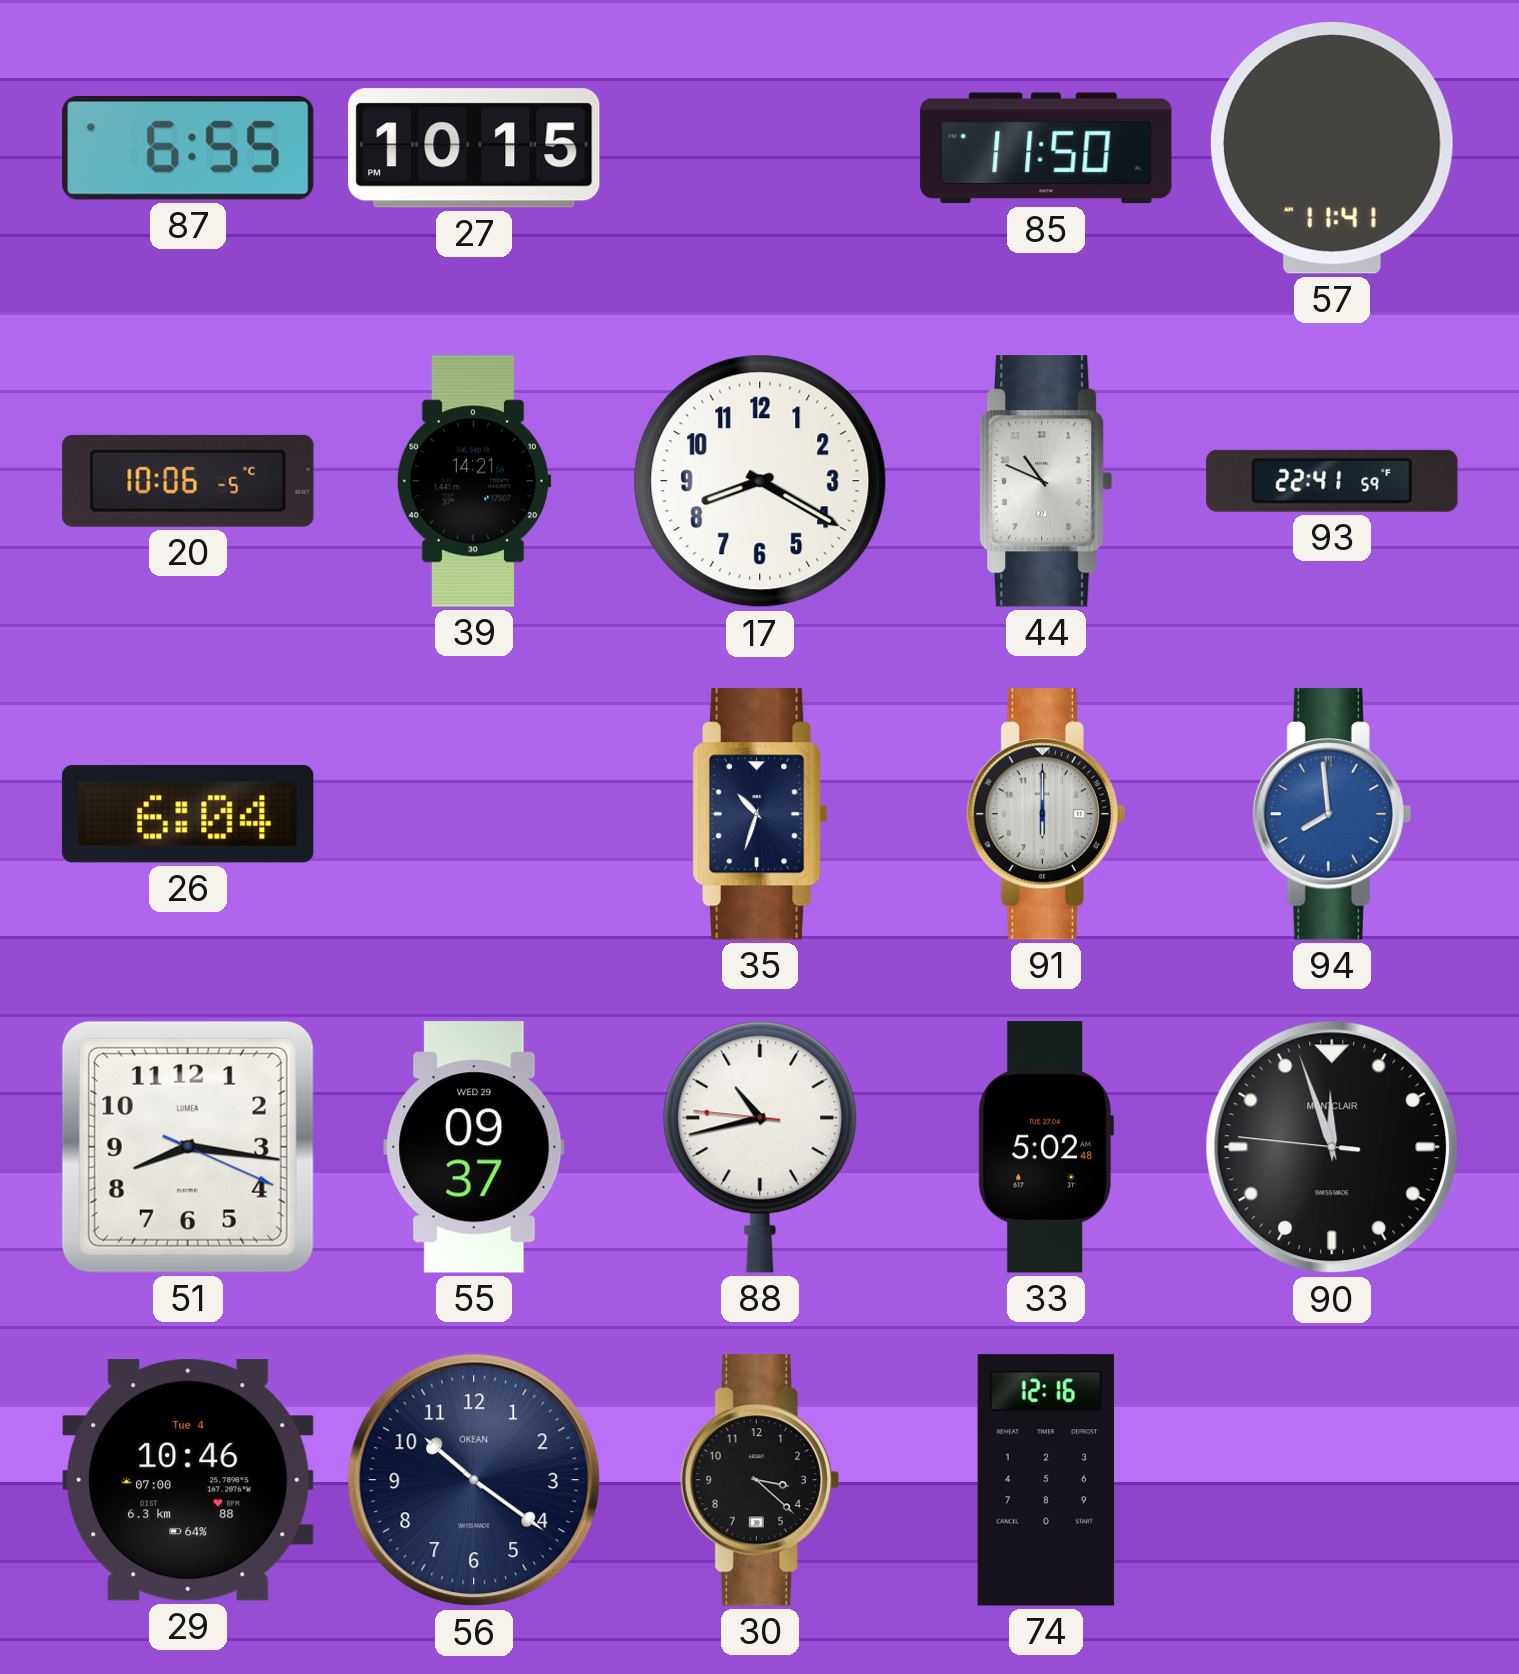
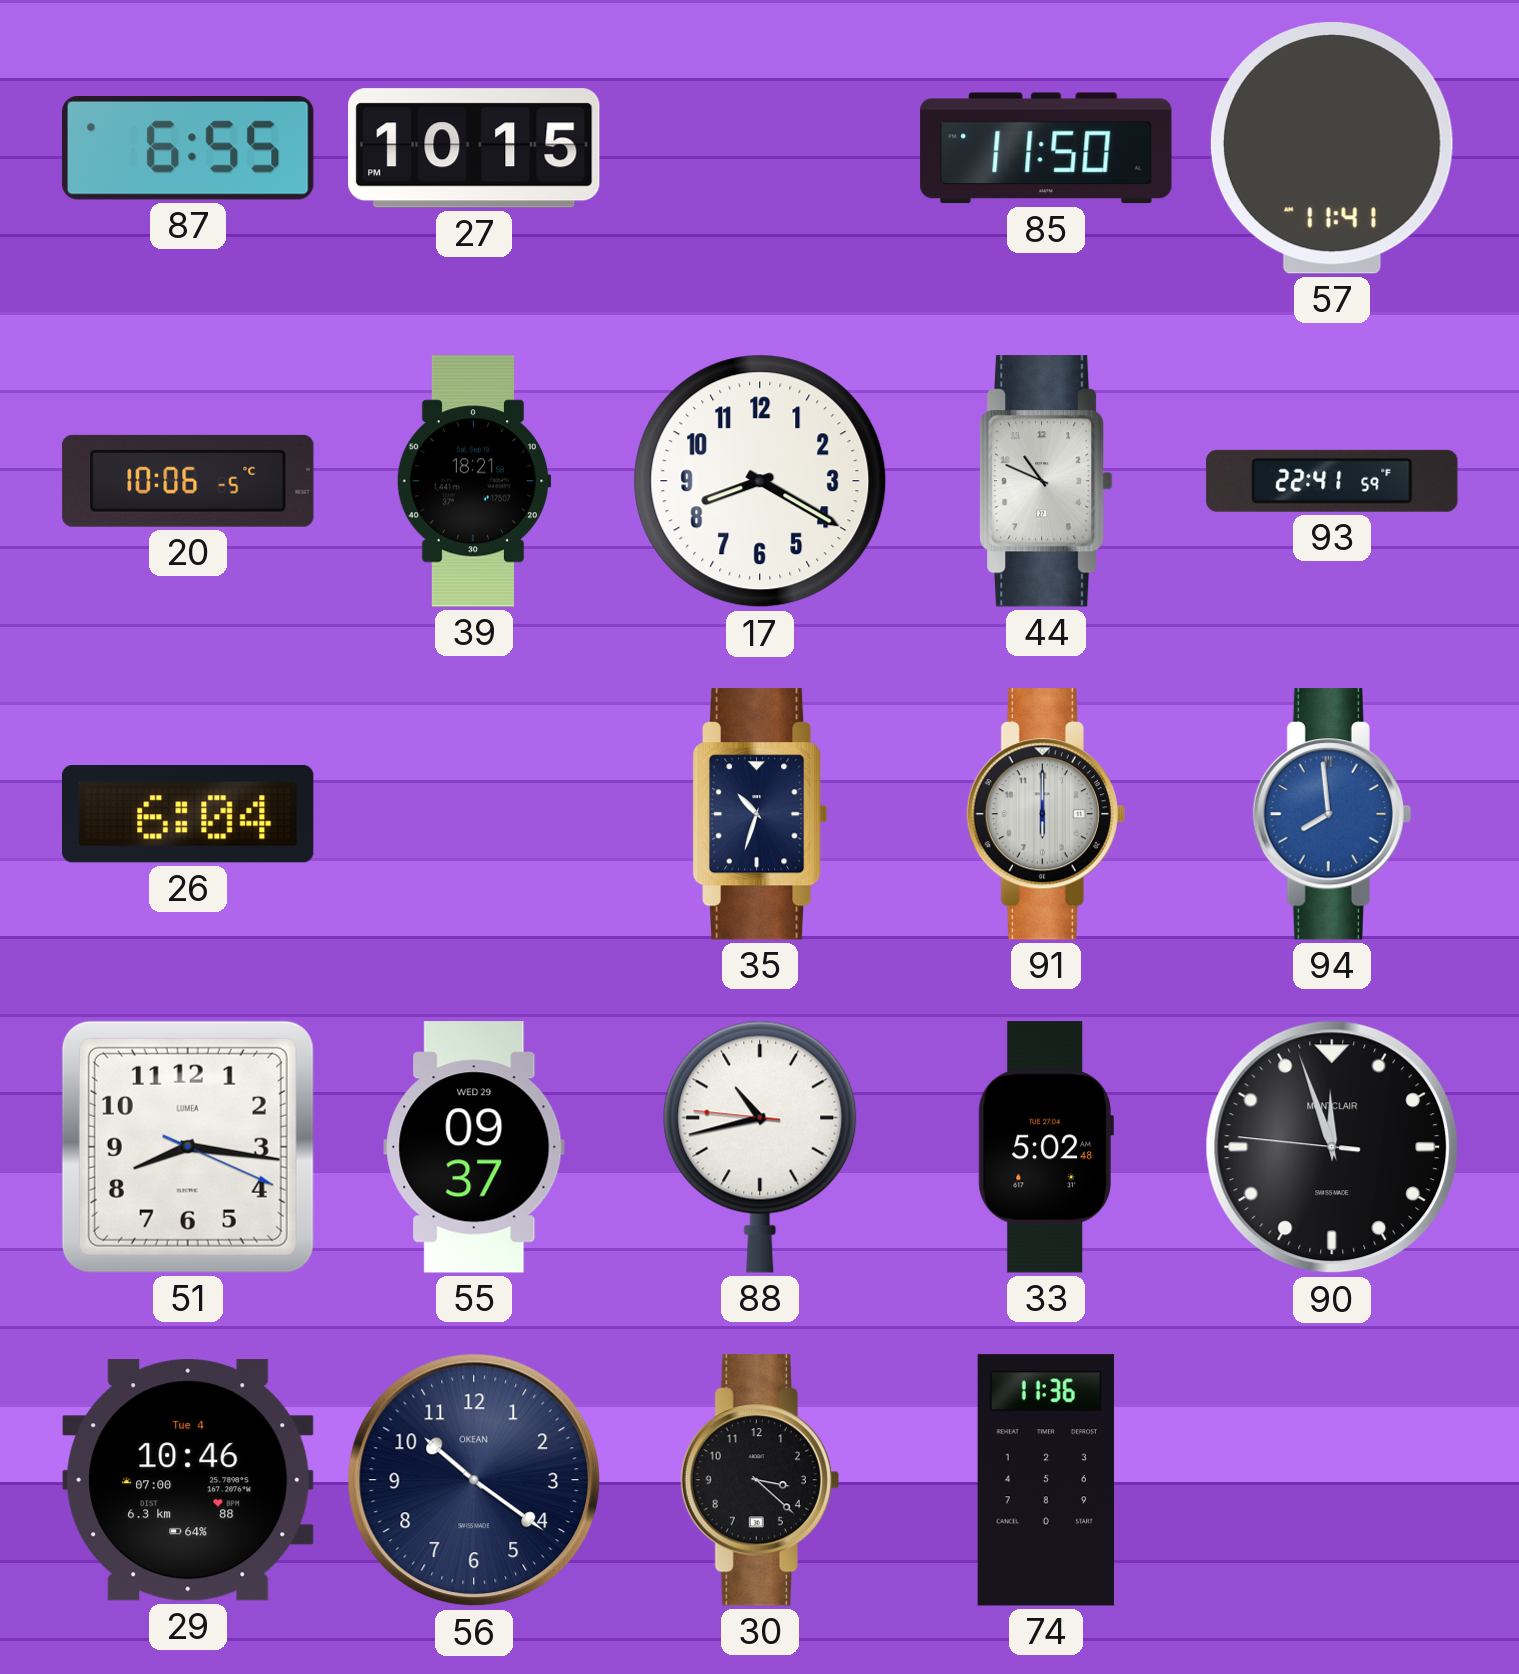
39: 14:21 -> 18:21
74: 12:16 -> 11:36
